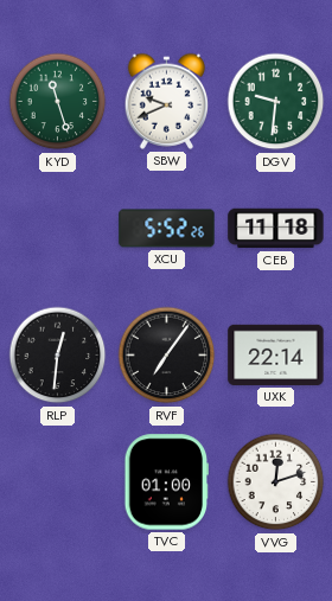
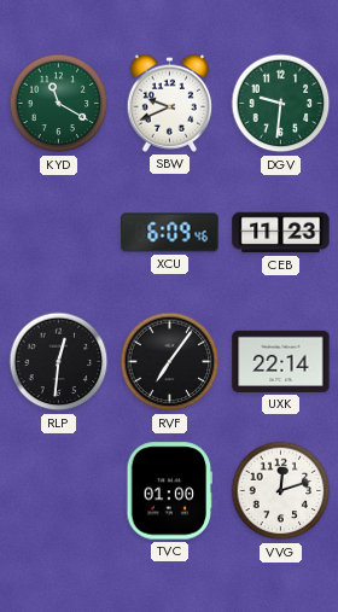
KYD: 11:27 -> 11:20
XCU: 5:52 -> 6:09
CEB: 11:18 -> 11:23
